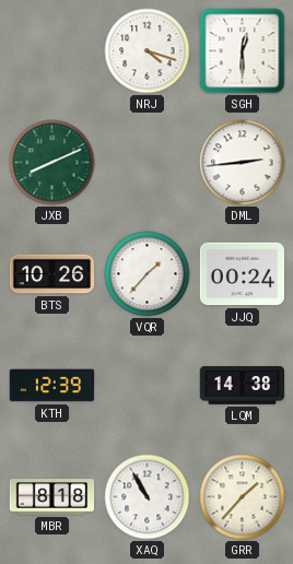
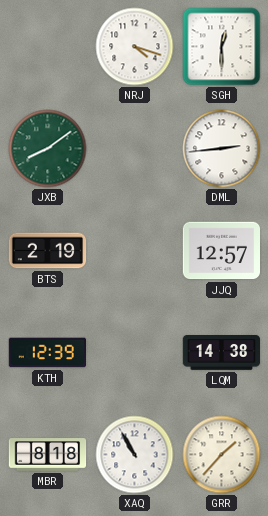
JXB: 8:11 -> 8:09
BTS: 10:26 -> 2:19
VQR: 1:37 -> none
JJQ: 00:24 -> 12:57
